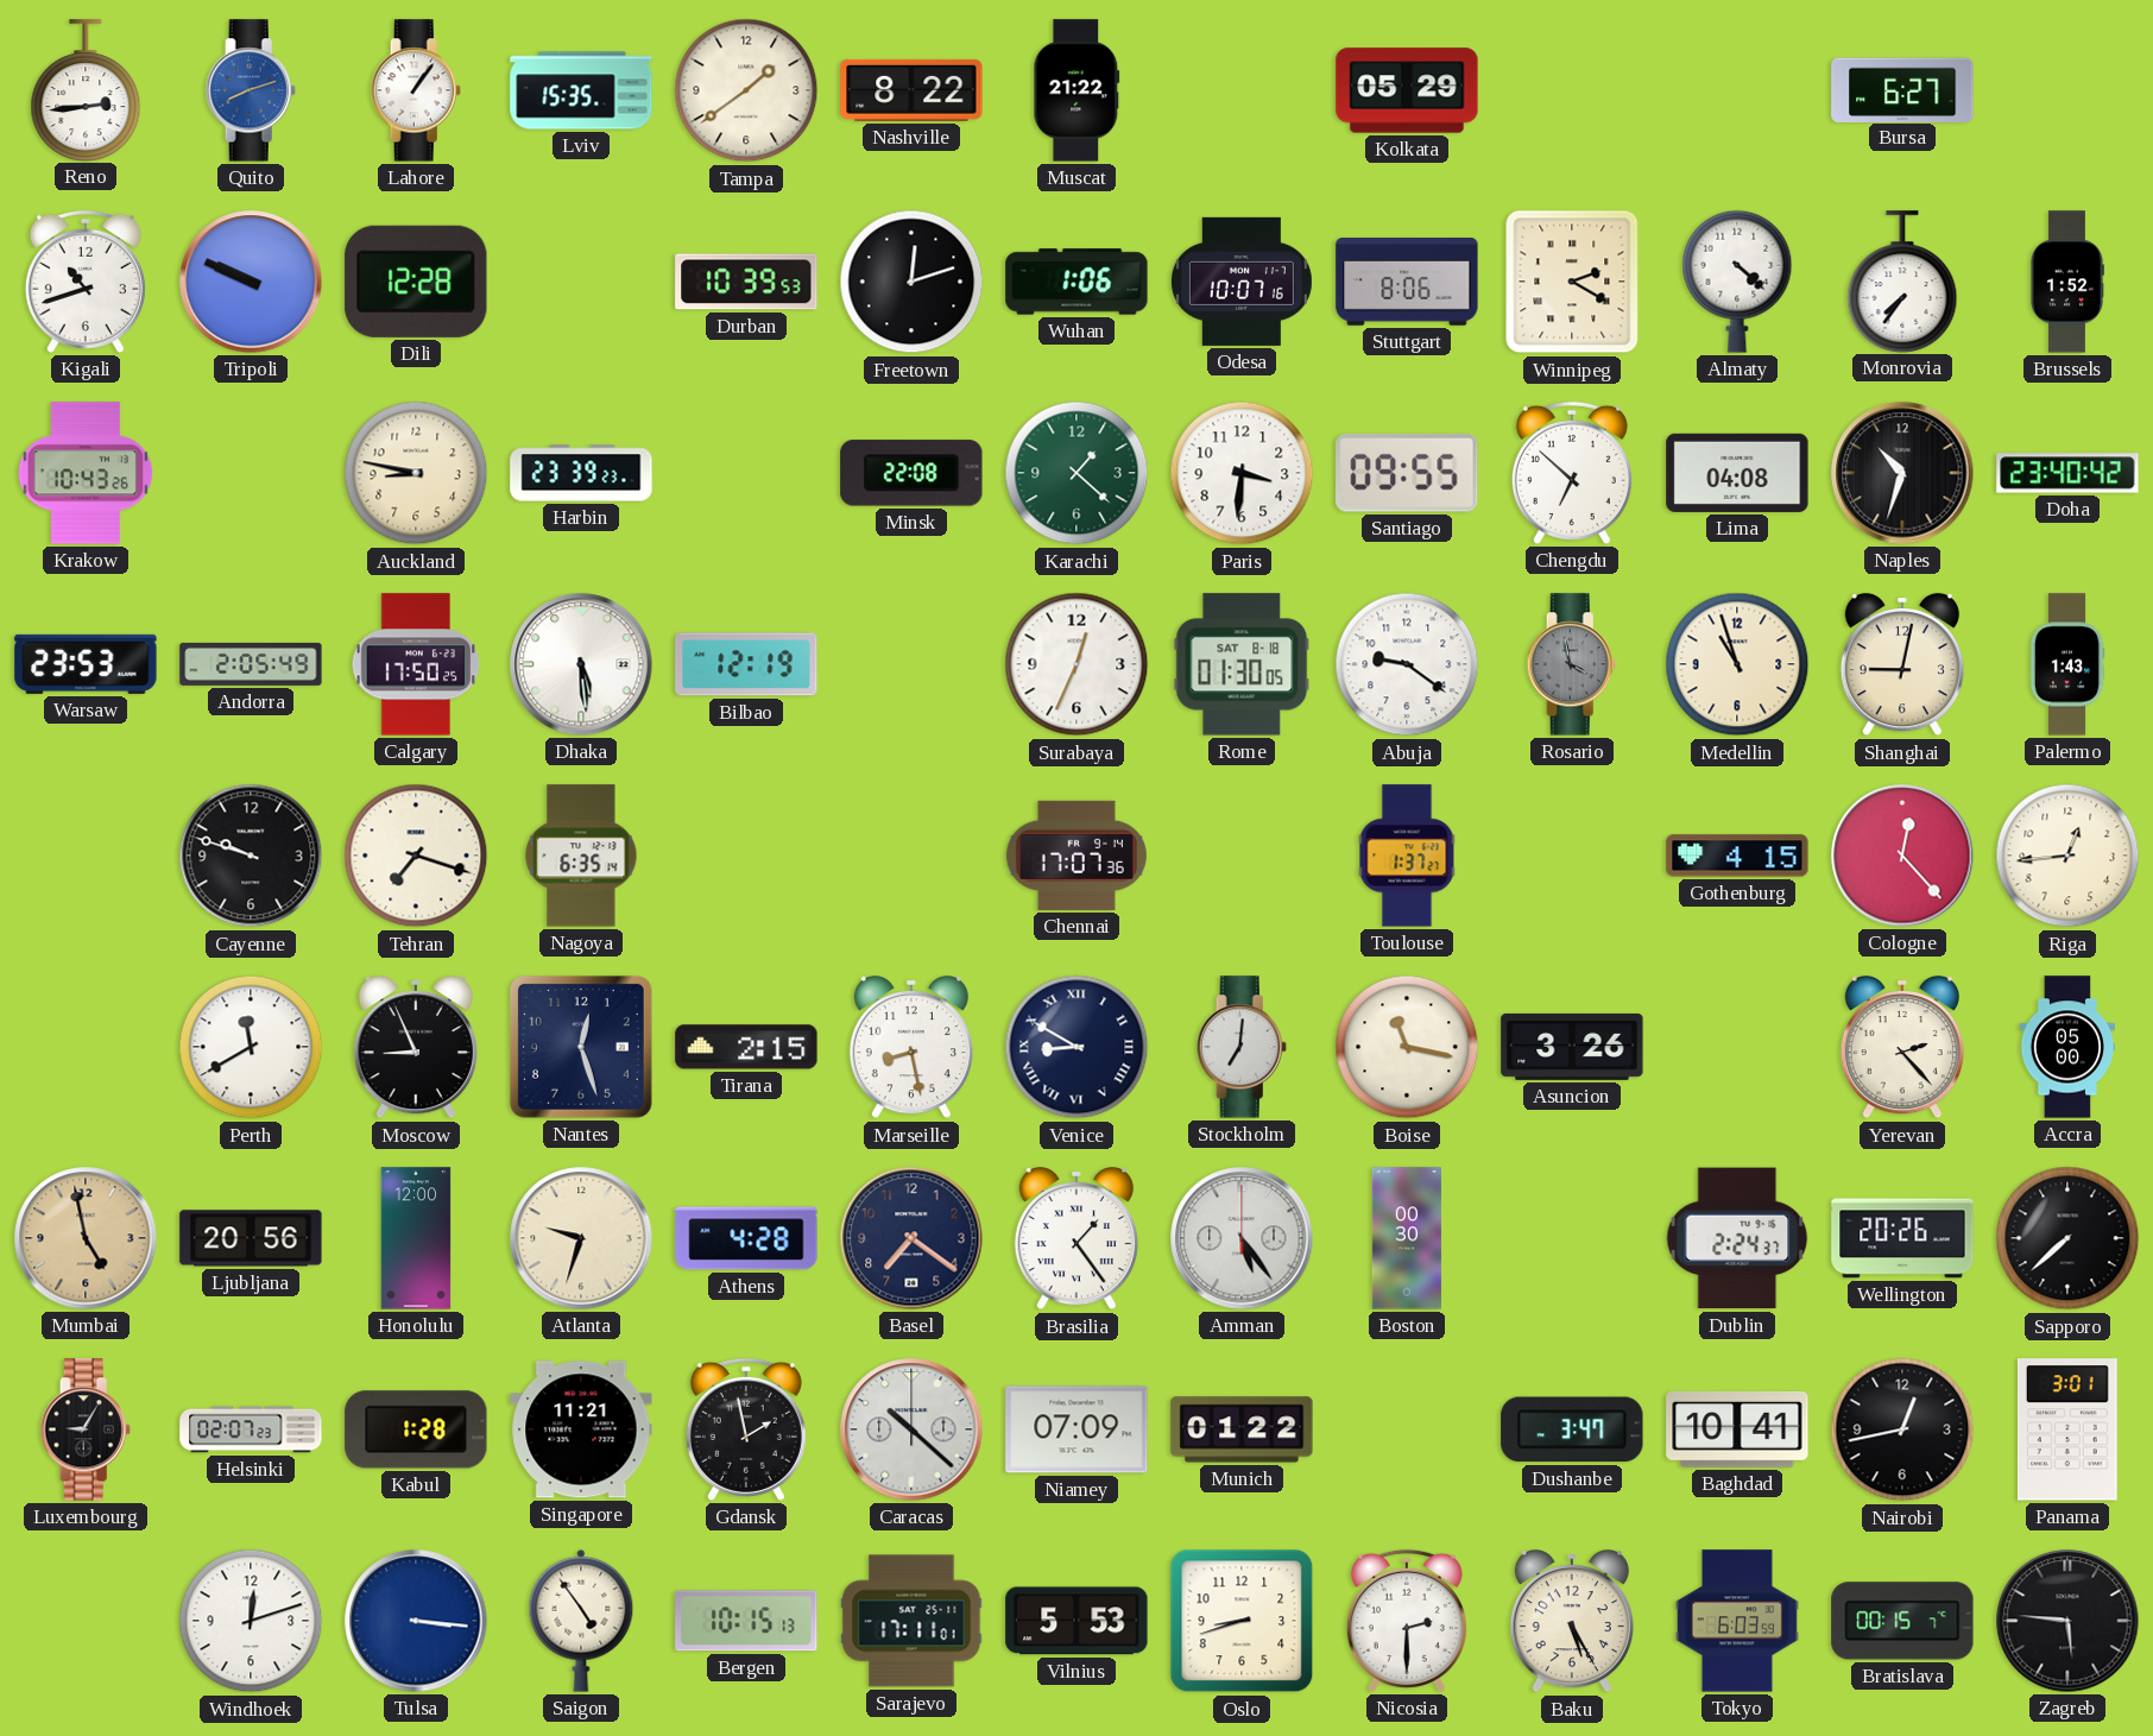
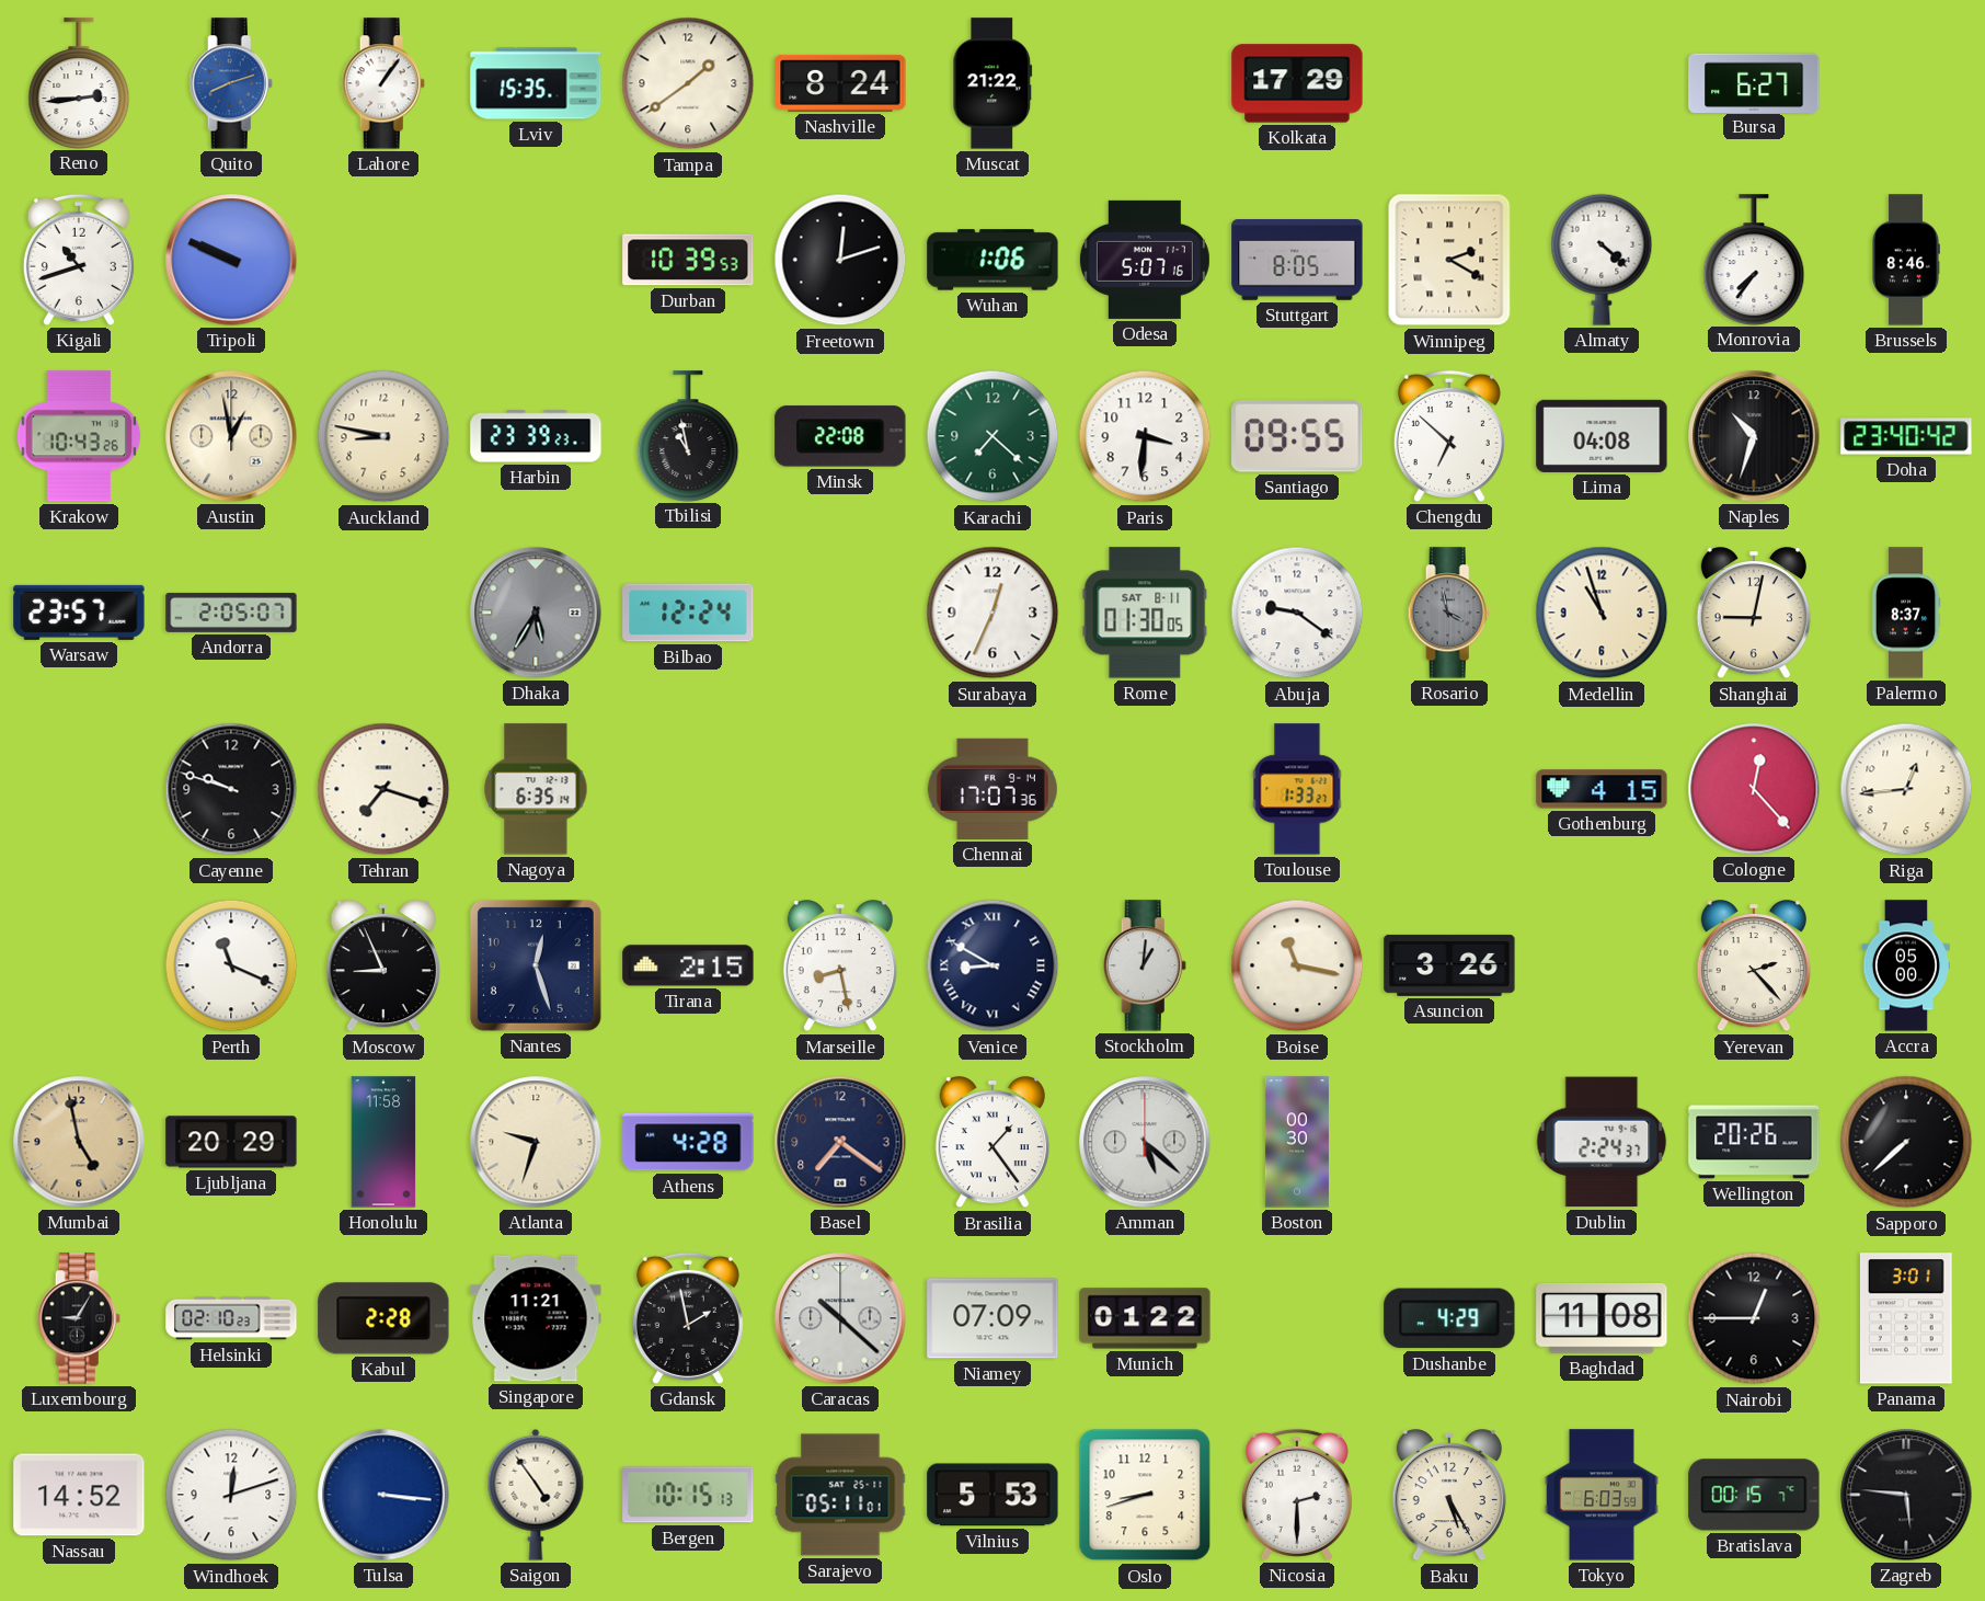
Nashville: 8:22 -> 8:24
Kolkata: 05:29 -> 17:29
Dili: 12:28 -> none
Odesa: 10:07 -> 5:07
Stuttgart: 8:06 -> 8:05
Brussels: 1:52 -> 8:46
Austin: none -> 12:58
Tbilisi: none -> 10:58
Karachi: 1:22 -> 7:22
Warsaw: 23:53 -> 23:57
Andorra: 2:05:49 -> 2:05:07
Calgary: 17:50 -> none
Dhaka: 5:29 -> 5:35
Dhaka dial: white -> grey
Bilbao: 12:19 -> 12:24
Rome date: SAT 8-18 -> SAT 8-11
Palermo: 1:43 -> 8:37
Toulouse: 1:37 -> 1:33
Perth: 11:40 -> 11:19
Stockholm: 7:01 -> 1:01
Ljubljana: 20:56 -> 20:29
Honolulu: 12:00 -> 11:58
Amman: 5:24 -> 5:22
Helsinki: 02:07 -> 02:10
Kabul: 1:28 -> 2:28
Dushanbe: 3:47 -> 4:29
Baghdad: 10:41 -> 11:08
Nairobi: 12:43 -> 12:45
Nassau: none -> 14:52
Sarajevo: 17:11 -> 05:11
